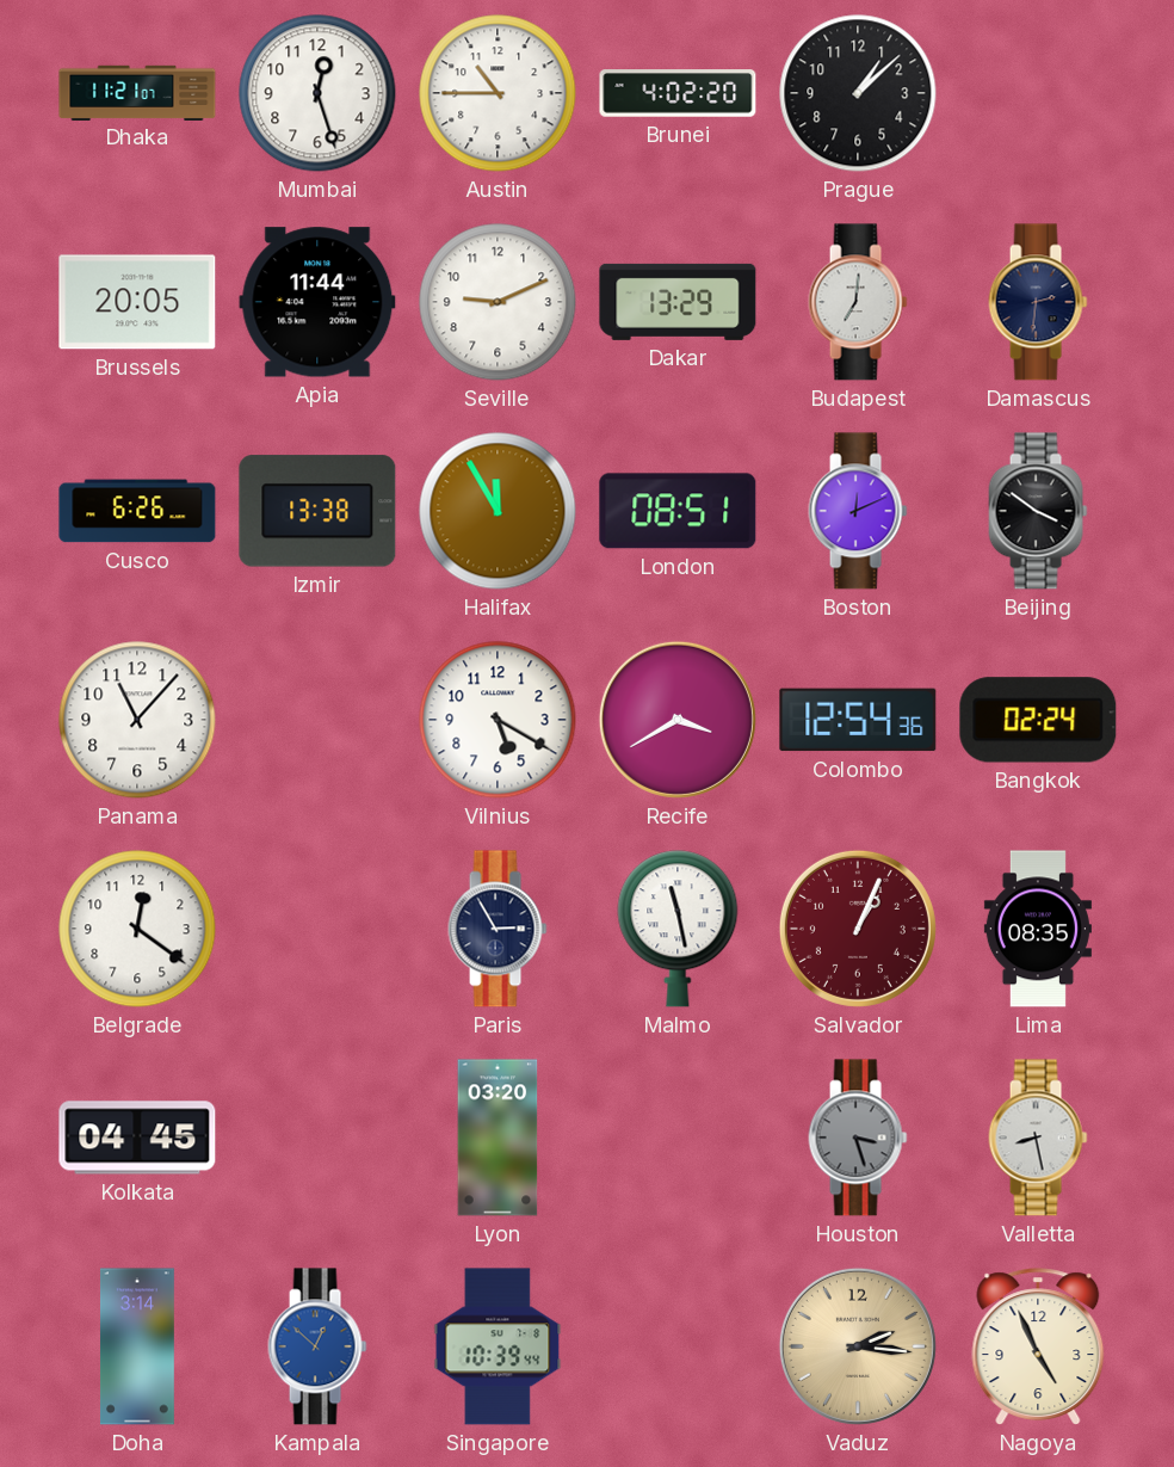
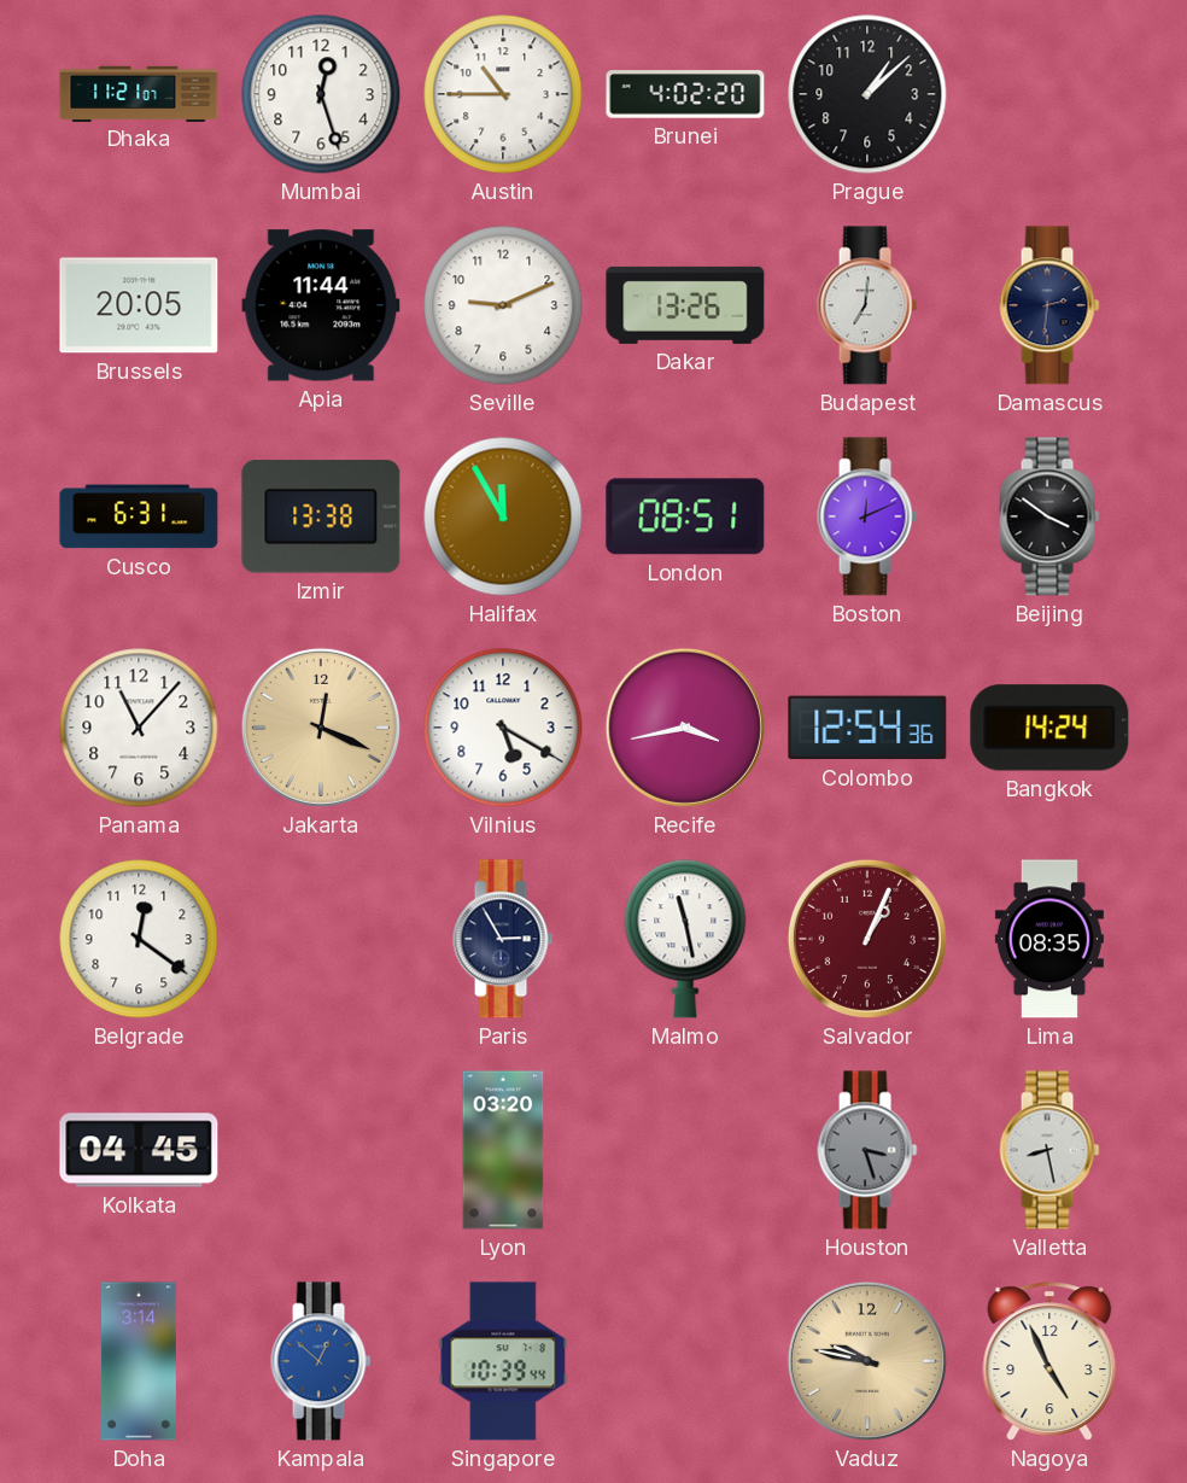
Dakar: 13:29 -> 13:26
Cusco: 6:26 -> 6:31
Jakarta: none -> 12:19
Recife: 3:40 -> 3:43
Bangkok: 02:24 -> 14:24
Vaduz: 2:16 -> 9:47
